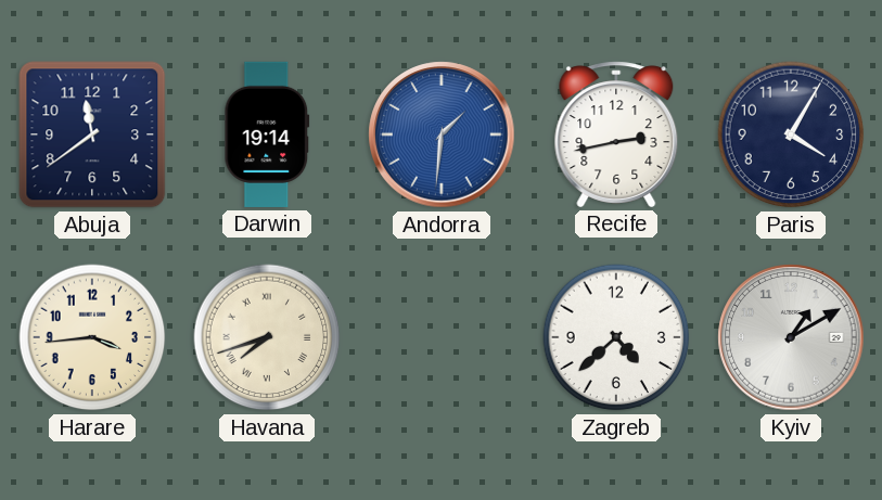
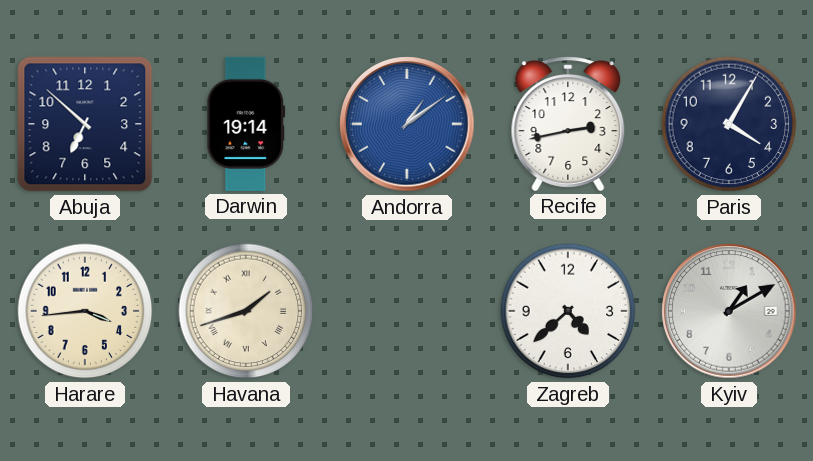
Abuja: 11:39 -> 6:52
Andorra: 1:31 -> 1:09
Havana: 7:42 -> 1:42
